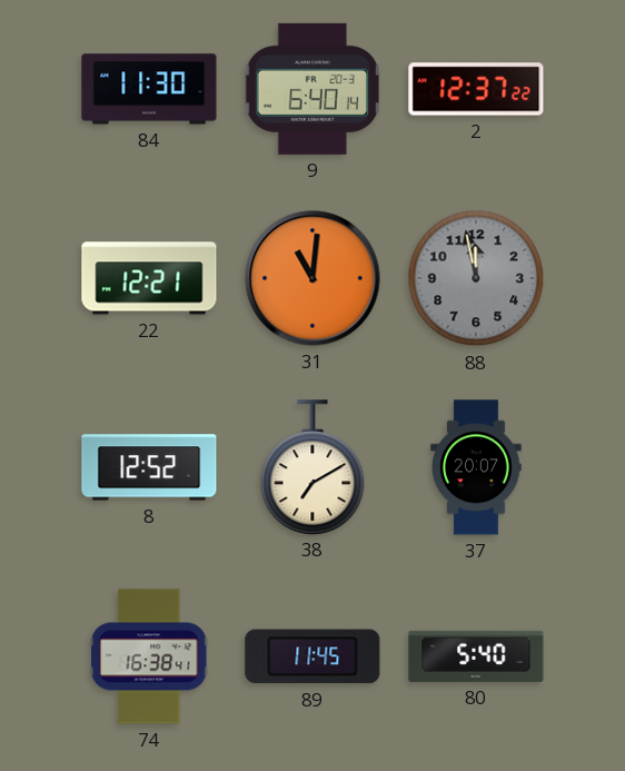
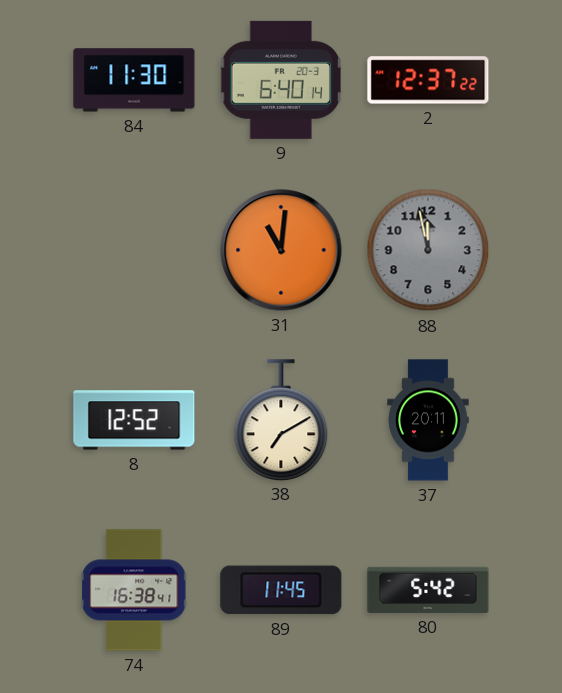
22: 12:21 -> none
37: 20:07 -> 20:11
80: 5:40 -> 5:42
